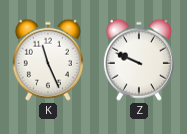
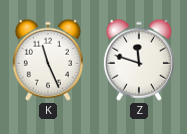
Z: 9:49 -> 11:48
